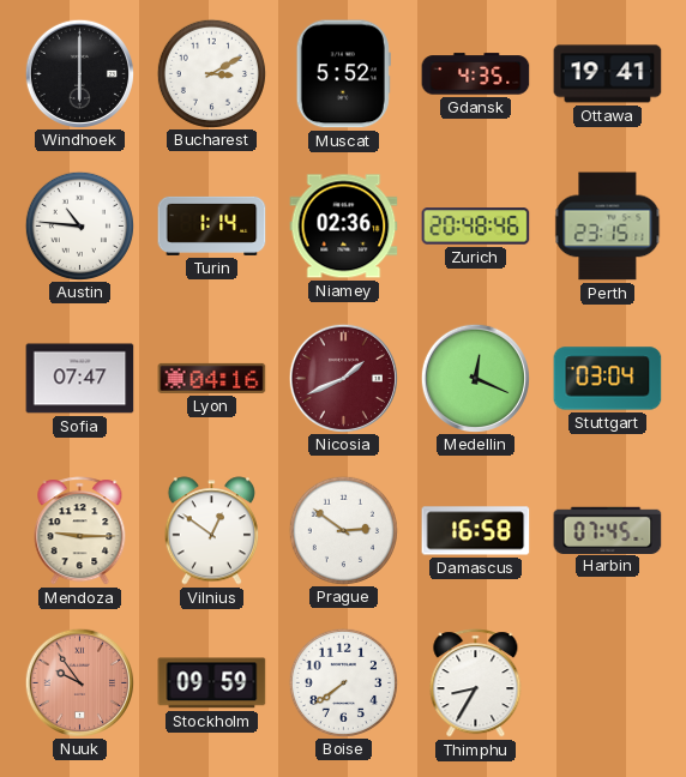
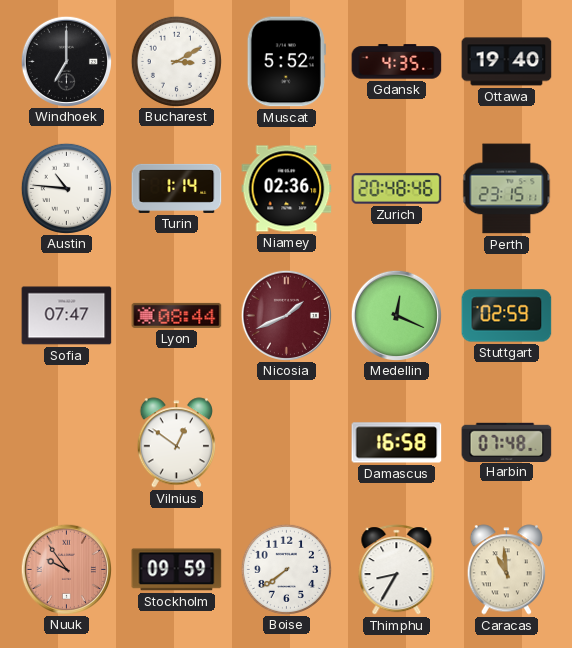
Windhoek: 6:00 -> 7:00
Ottawa: 19:41 -> 19:40
Lyon: 04:16 -> 08:44
Stuttgart: 03:04 -> 02:59
Mendoza: 9:15 -> none
Prague: 2:51 -> none
Harbin: 07:45 -> 07:48
Caracas: none -> 10:59
